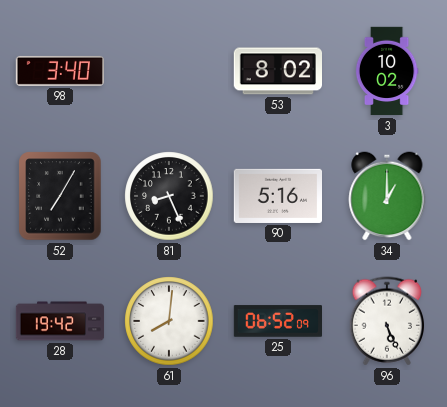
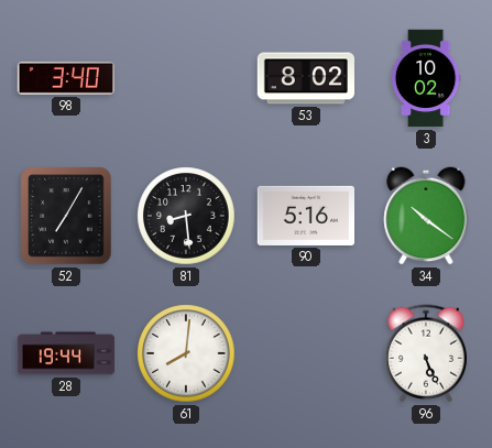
81: 8:26 -> 8:29
34: 1:00 -> 10:21
28: 19:42 -> 19:44
25: 06:52 -> none
